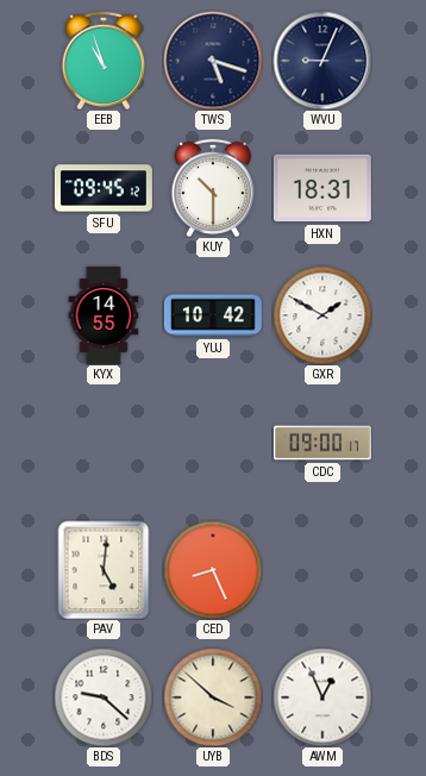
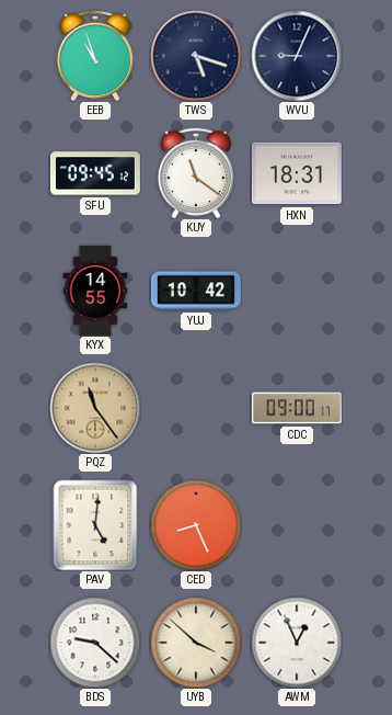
KUY: 10:30 -> 11:21
GXR: 1:50 -> none
PQZ: none -> 11:24
